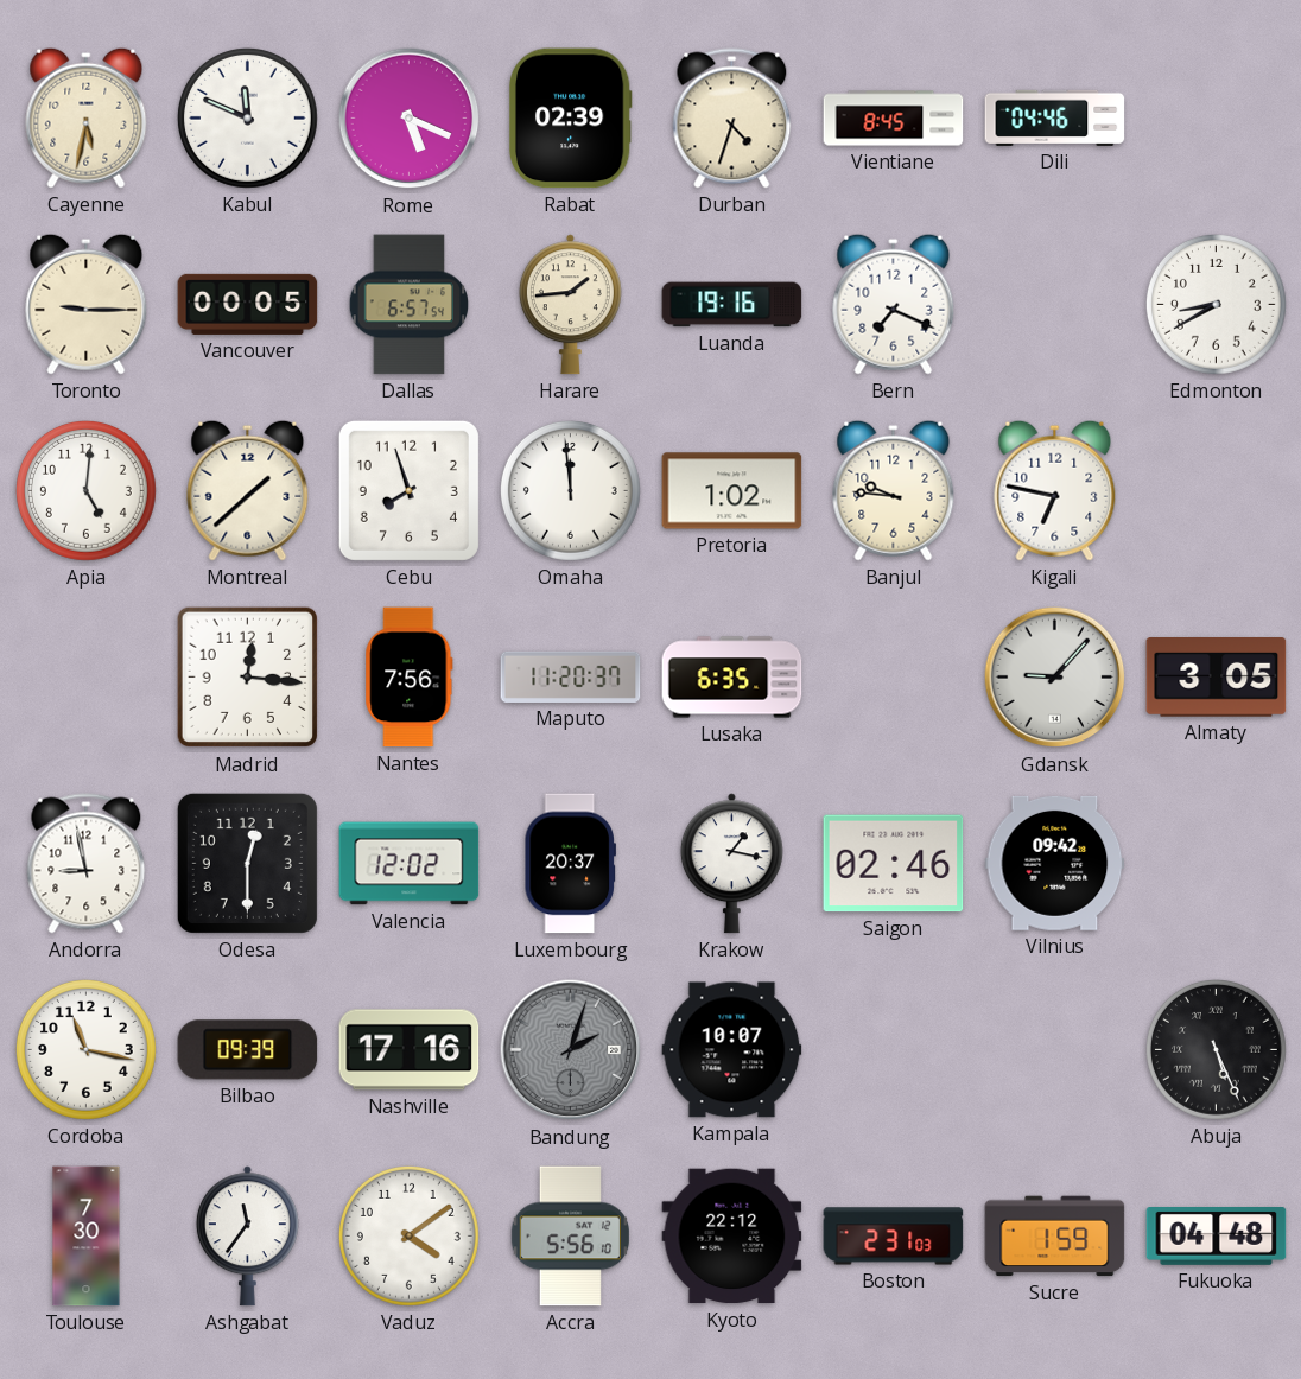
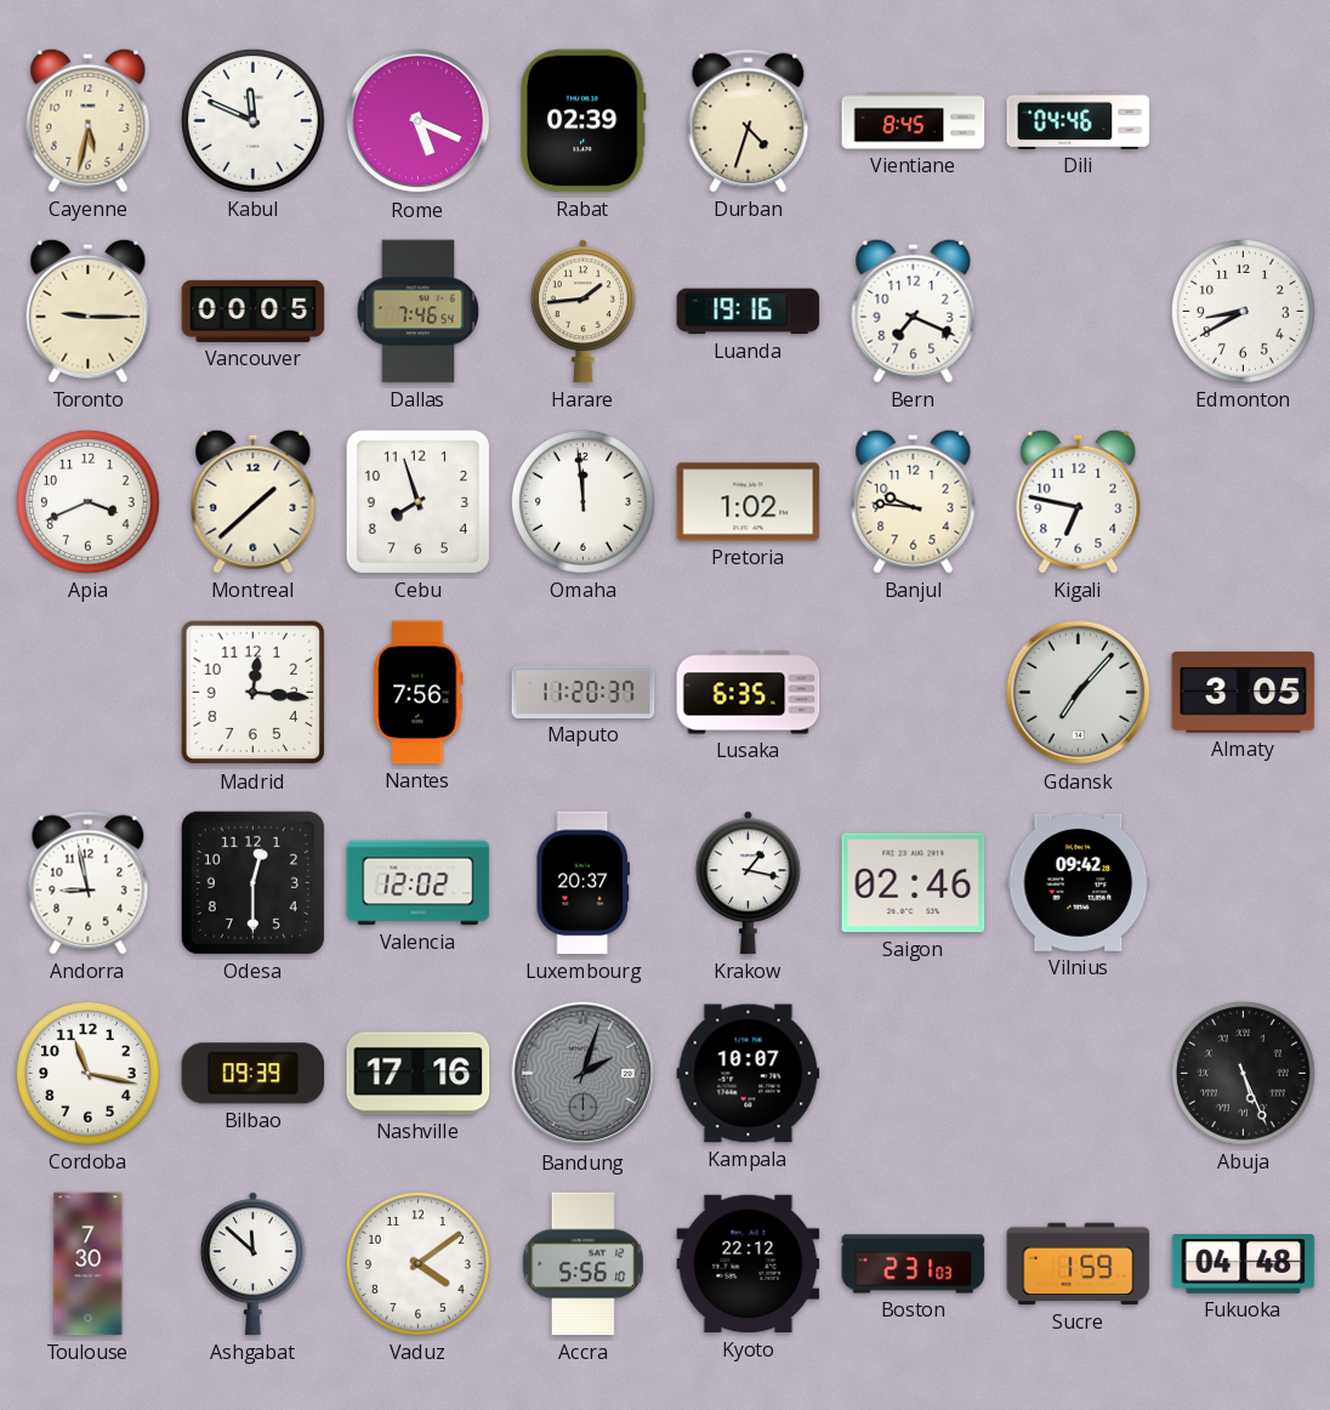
Dallas: 6:57 -> 7:46
Apia: 5:01 -> 3:41
Gdansk: 9:07 -> 7:07
Ashgabat: 11:36 -> 11:52
